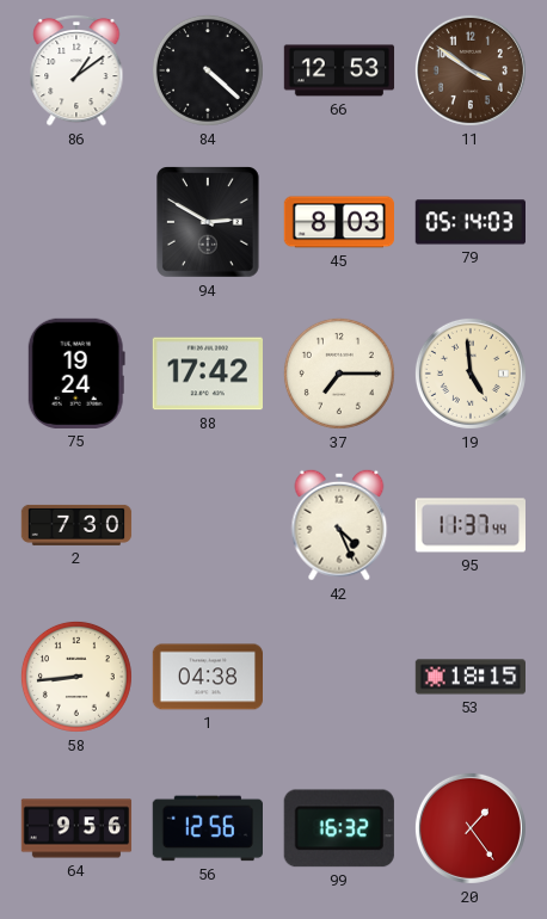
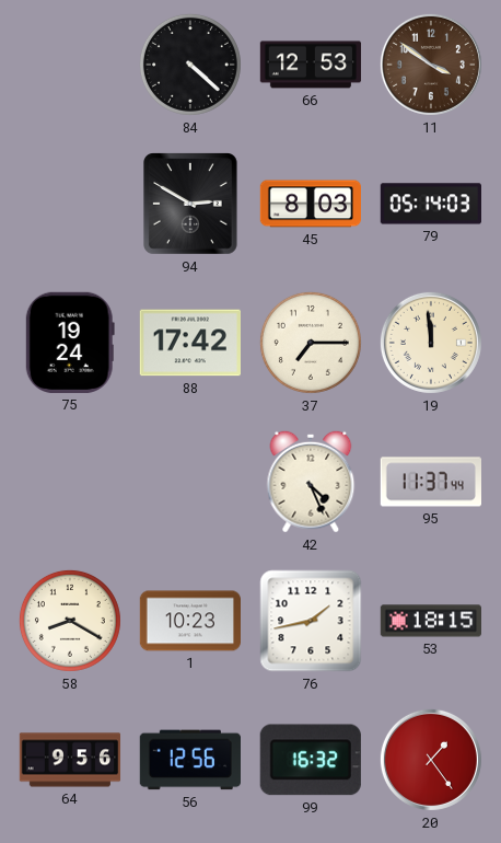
86: 1:09 -> none
19: 4:59 -> 11:59
2: 7:30 -> none
58: 8:44 -> 8:20
1: 04:38 -> 10:23
76: none -> 1:43
